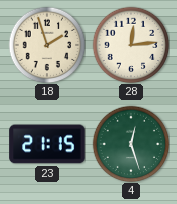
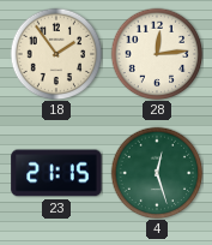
18: 1:57 -> 1:54
